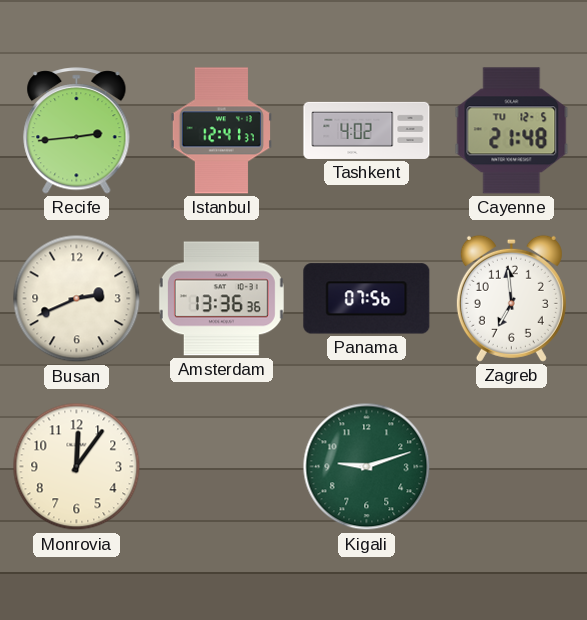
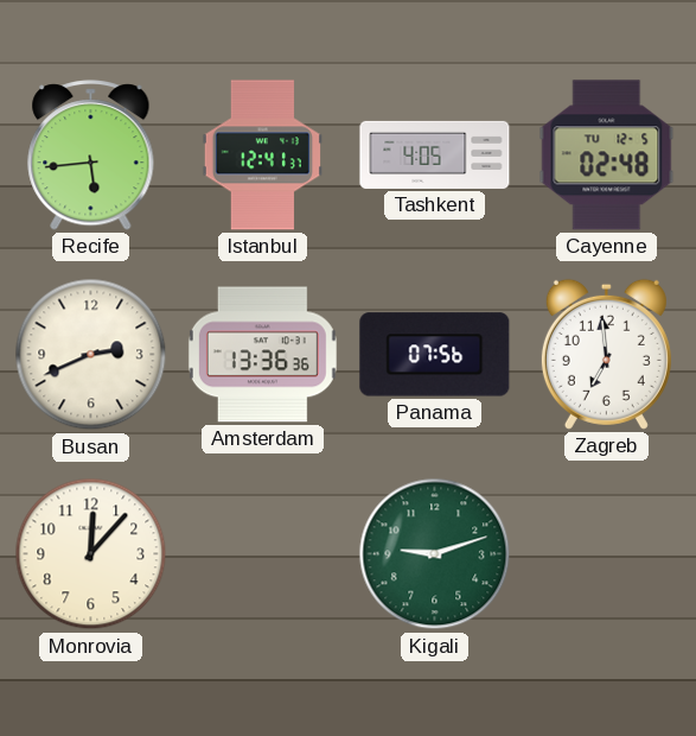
Recife: 2:44 -> 5:44
Tashkent: 4:02 -> 4:05
Cayenne: 21:48 -> 02:48
Monrovia: 12:06 -> 12:07
